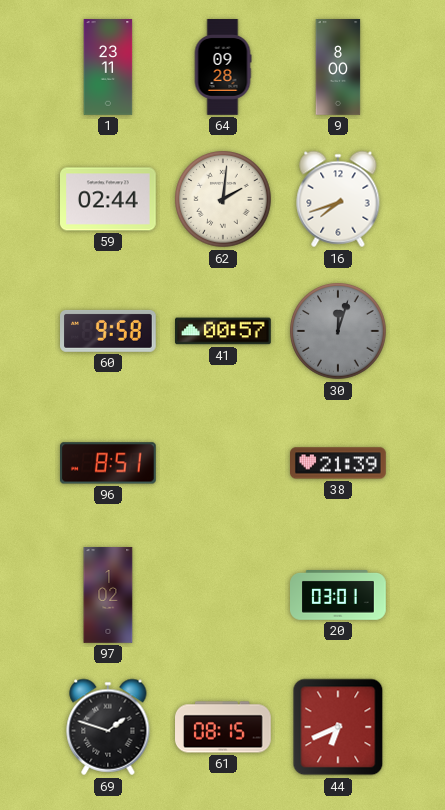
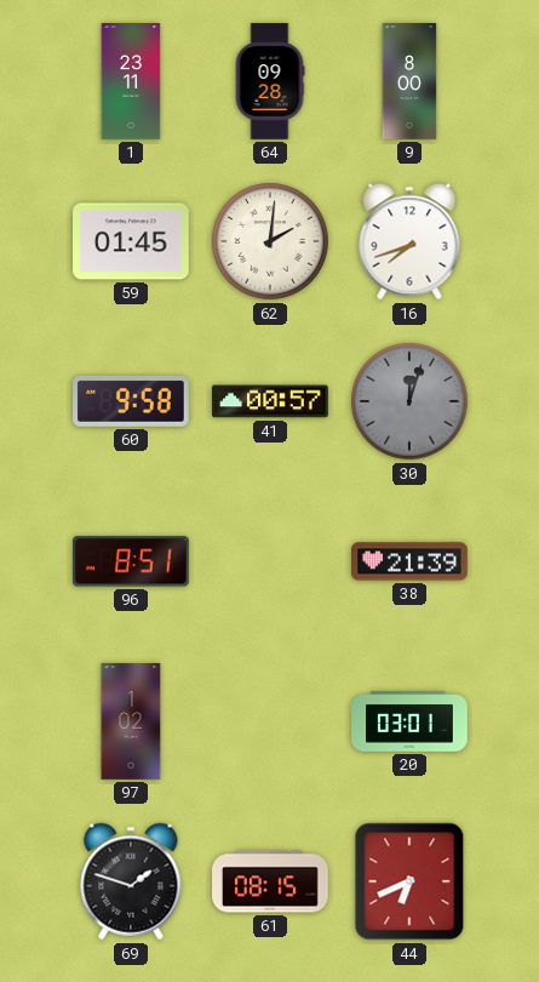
59: 02:44 -> 01:45
